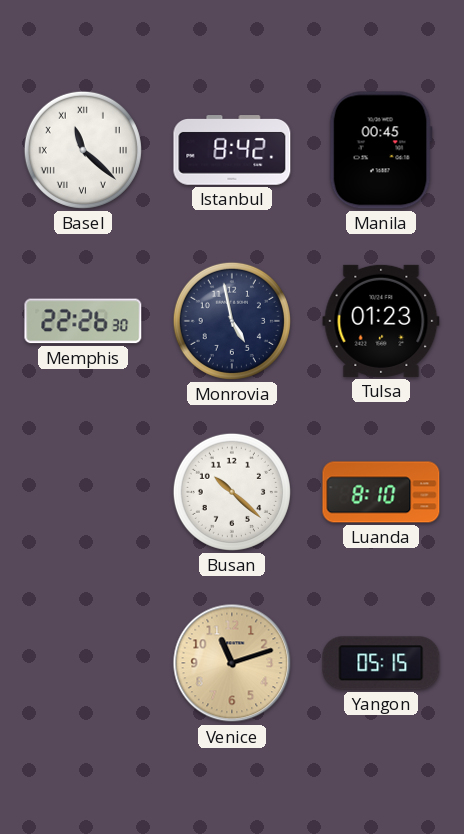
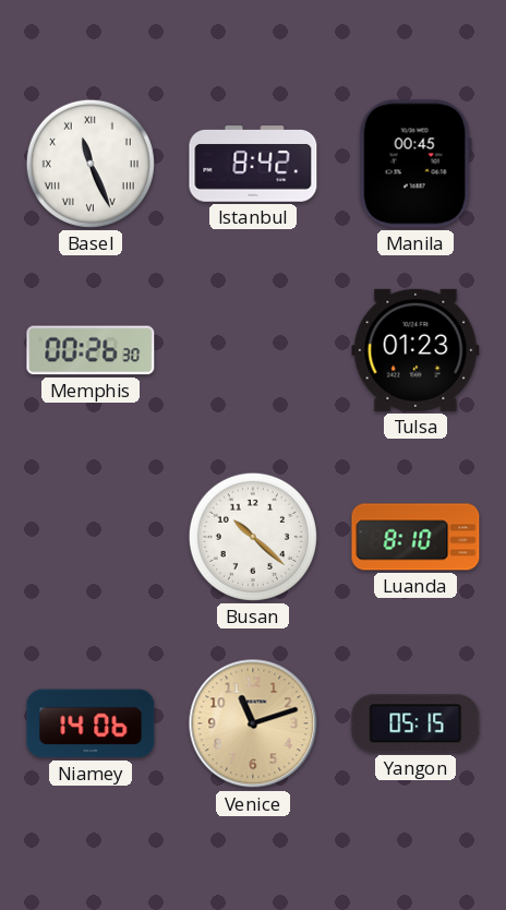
Basel: 11:22 -> 11:26
Memphis: 22:26 -> 00:26
Monrovia: 4:58 -> none
Niamey: none -> 14:06
